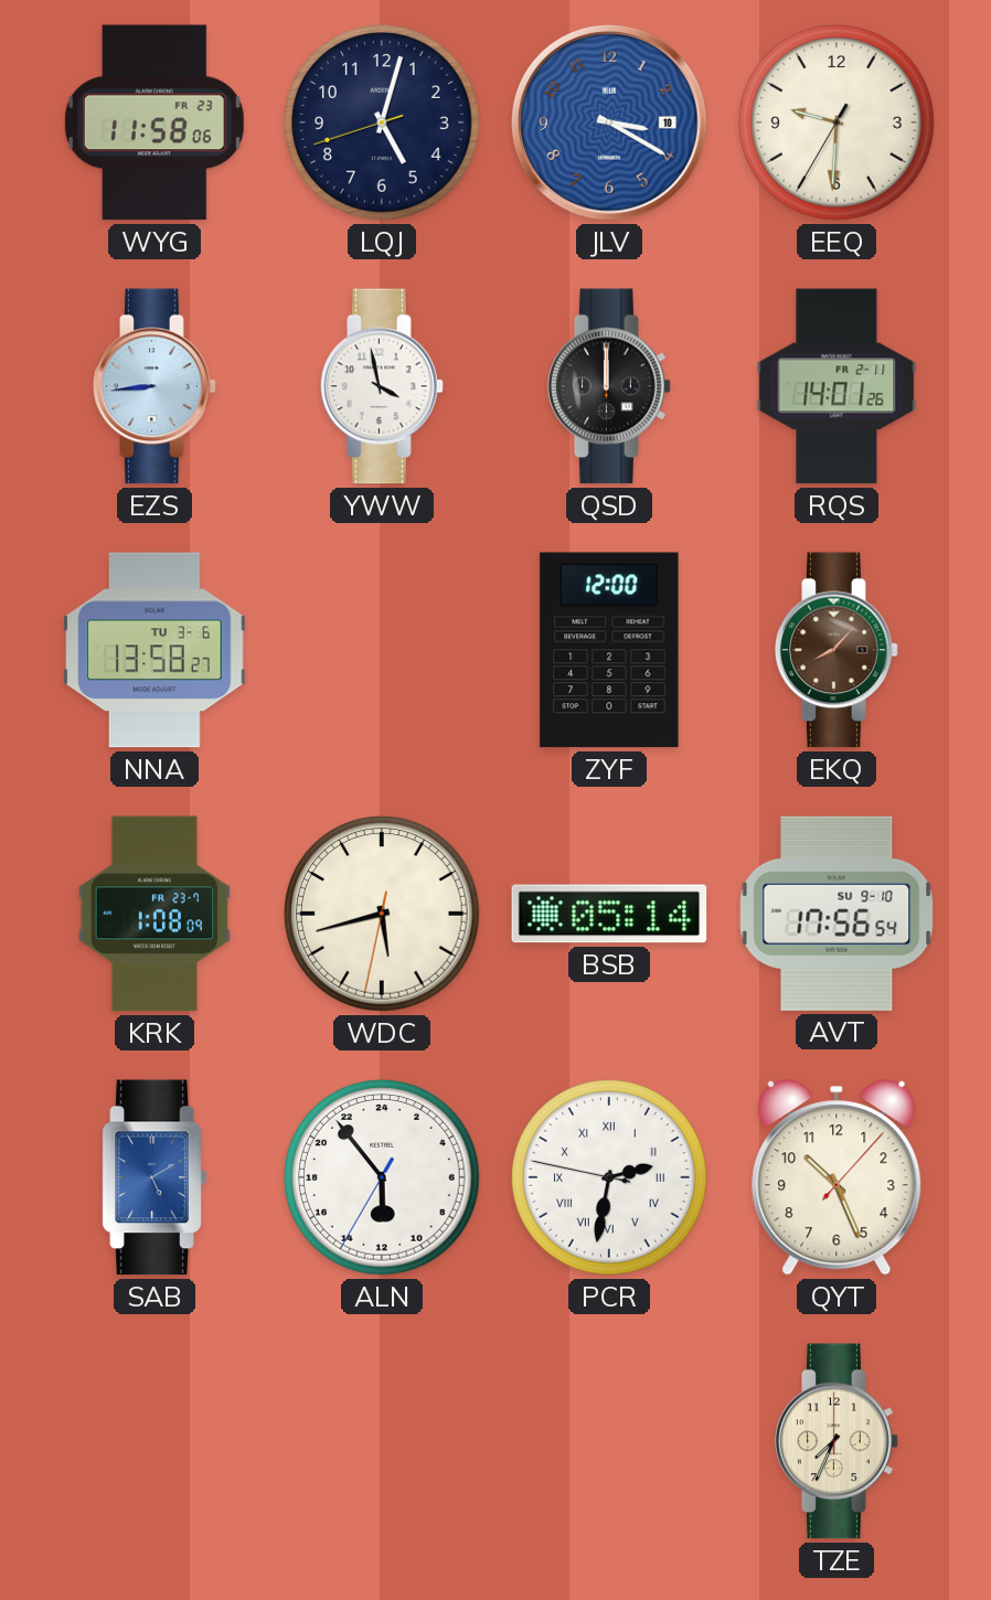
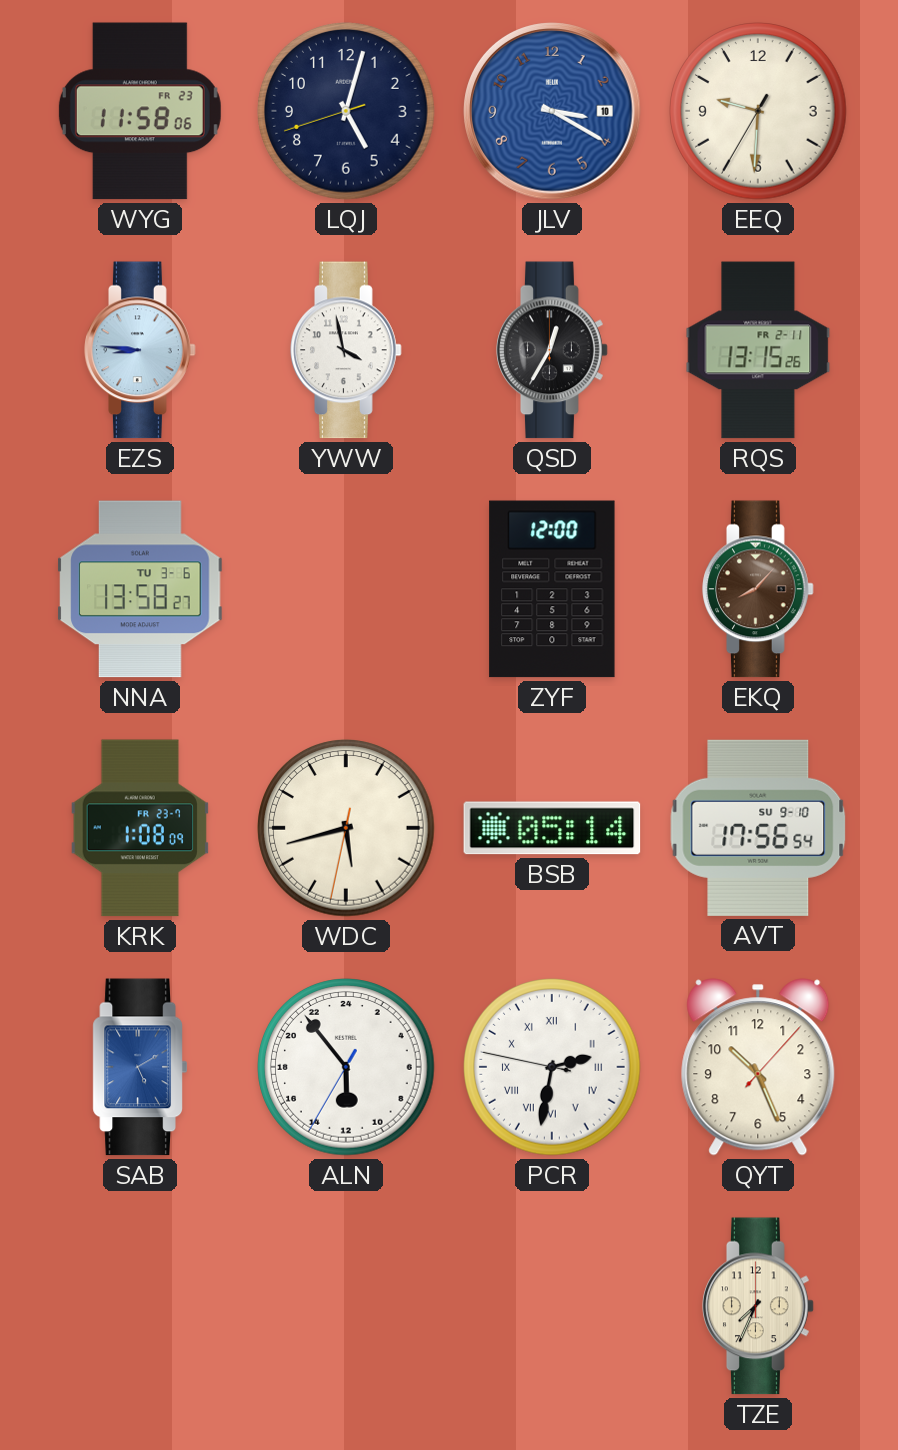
EZS: 8:44 -> 8:46
QSD: 12:00 -> 12:35
RQS: 14:01 -> 13:15
